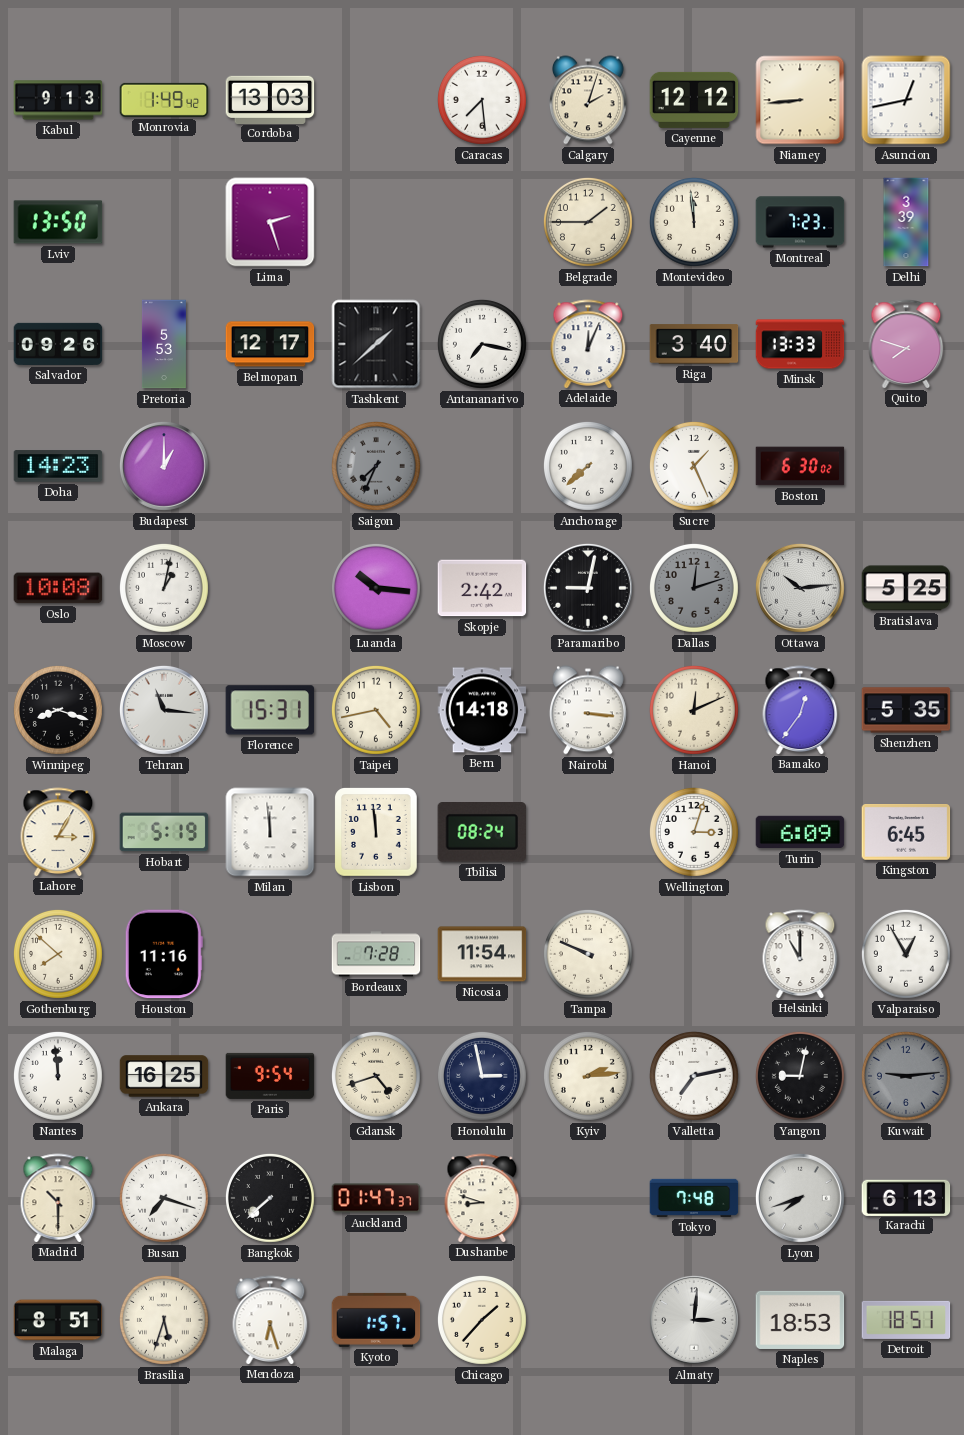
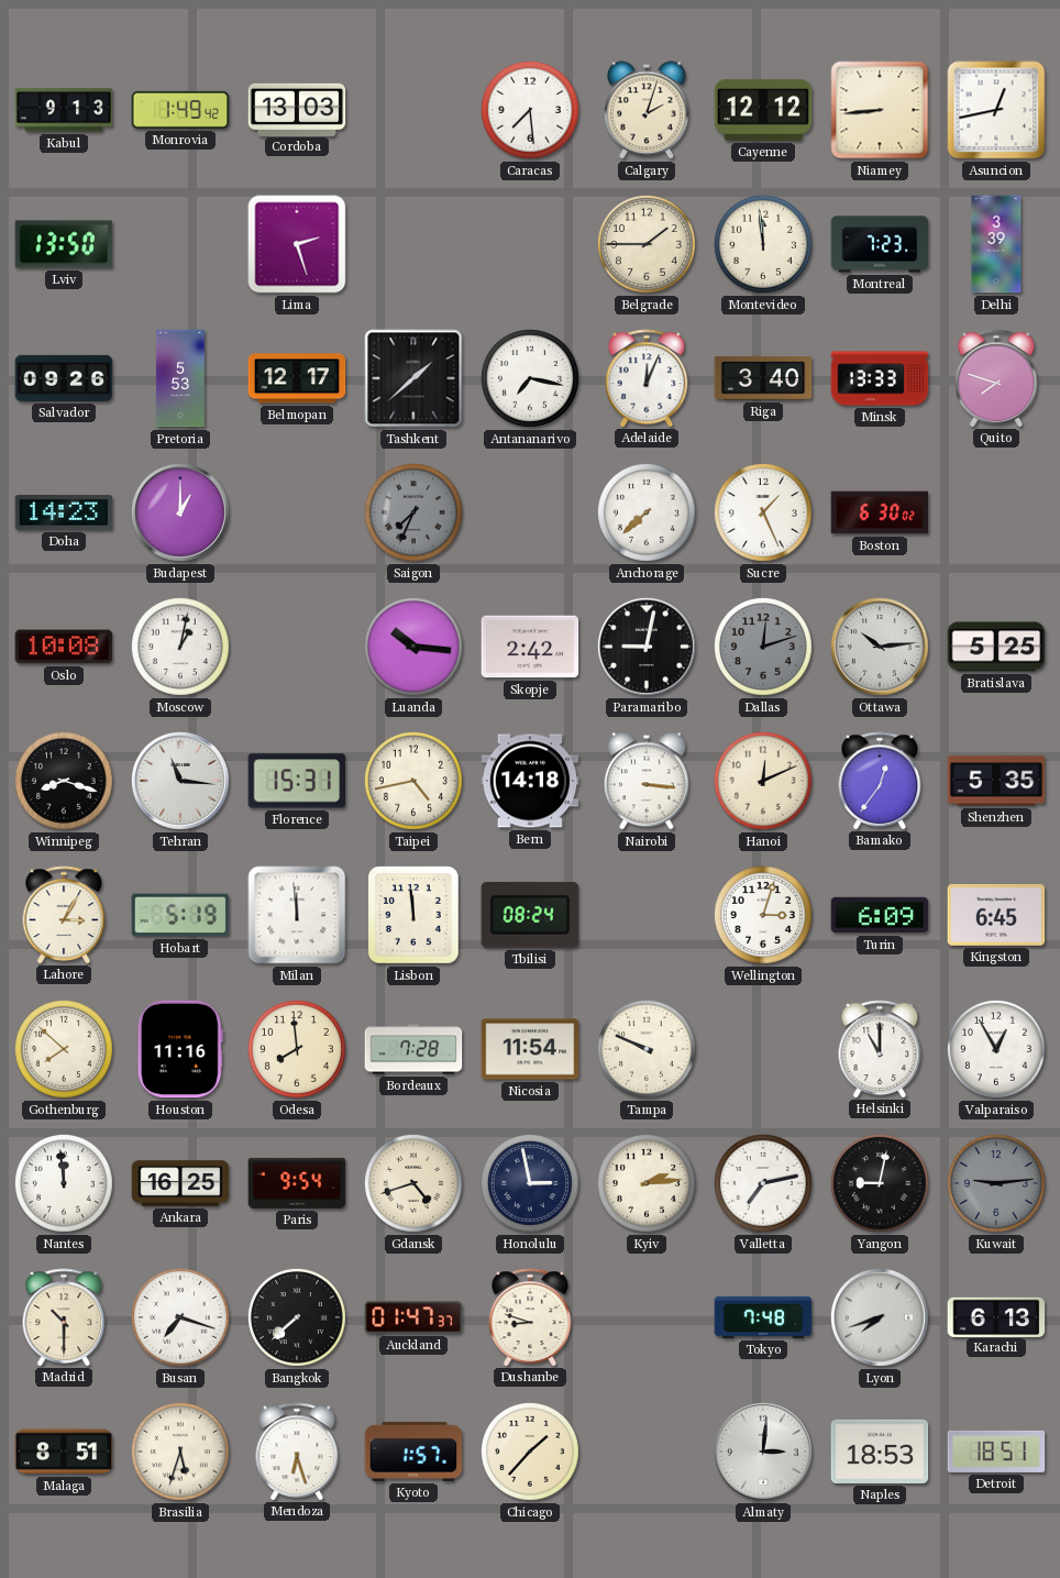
Odesa: none -> 7:59
